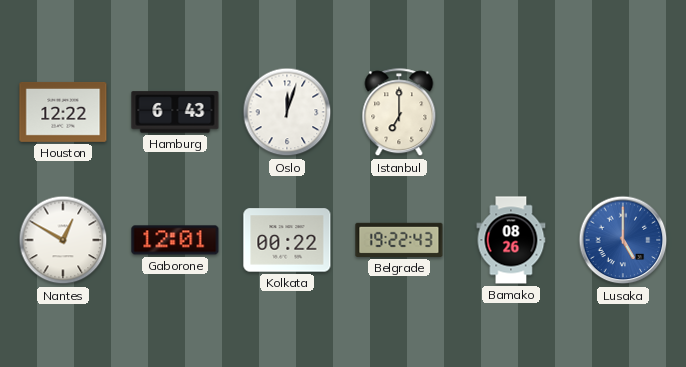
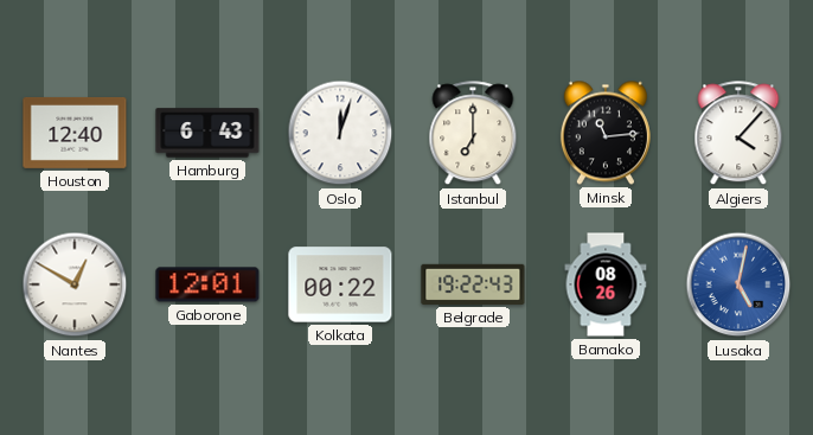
Houston: 12:22 -> 12:40
Minsk: none -> 11:14
Algiers: none -> 4:07
Lusaka: 5:00 -> 5:02
